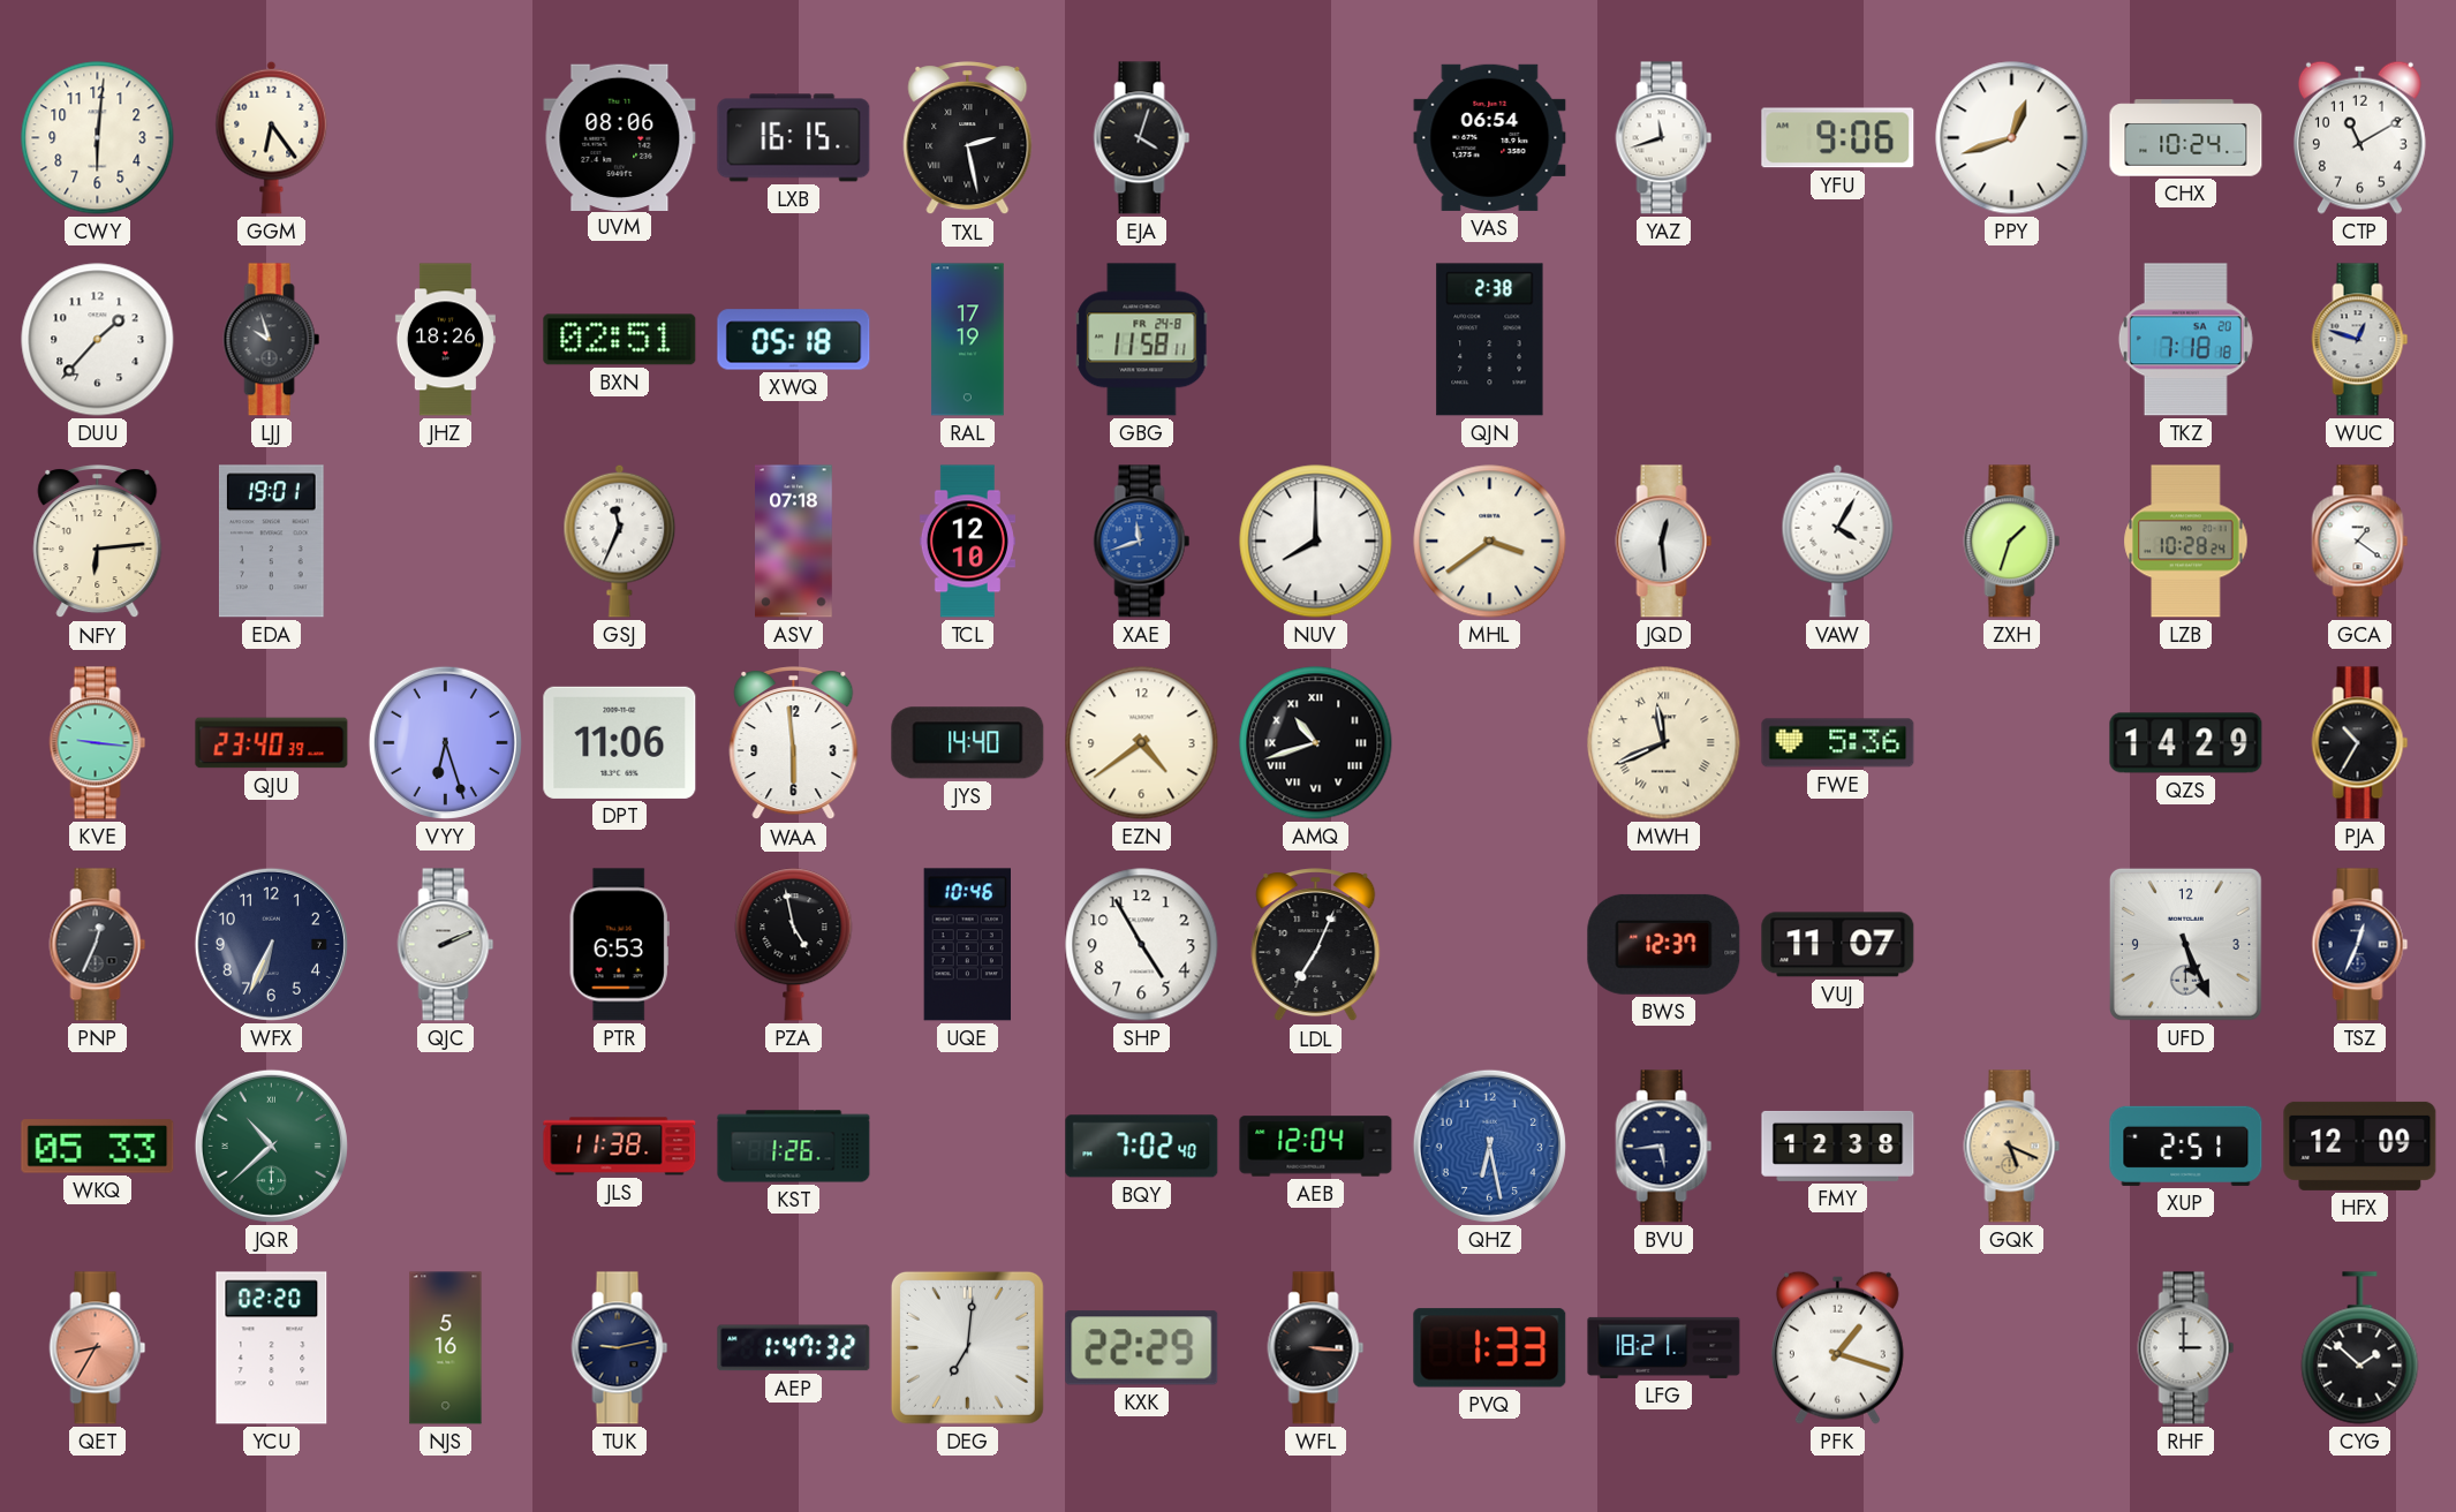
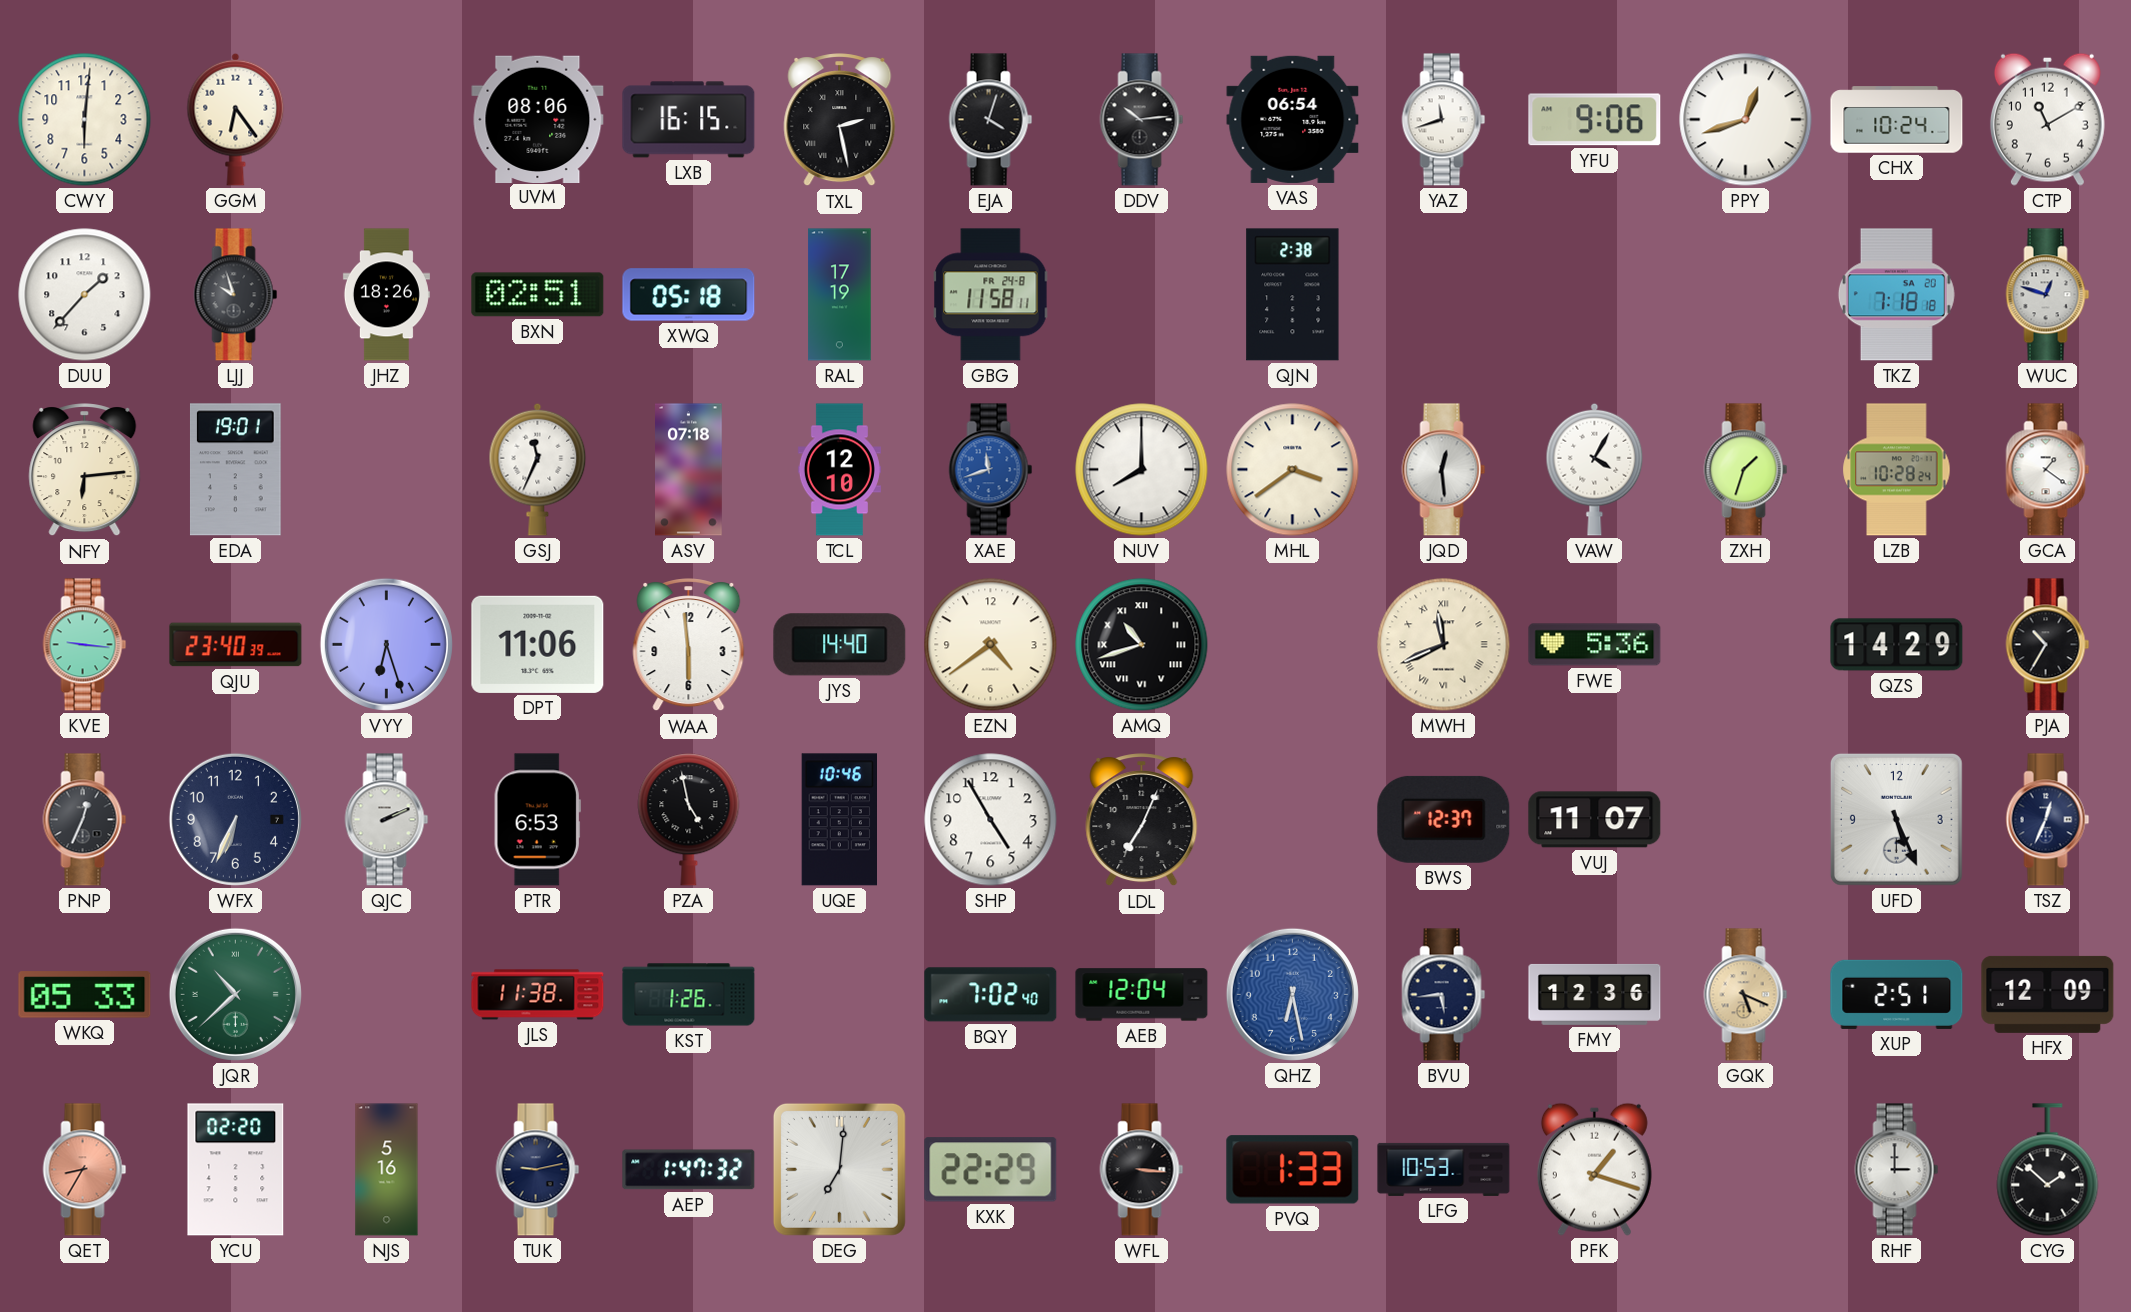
DDV: none -> 10:14
FMY: 12:38 -> 12:36
LFG: 18:21 -> 10:53
